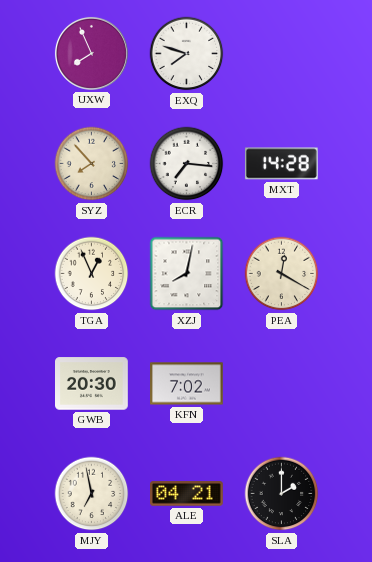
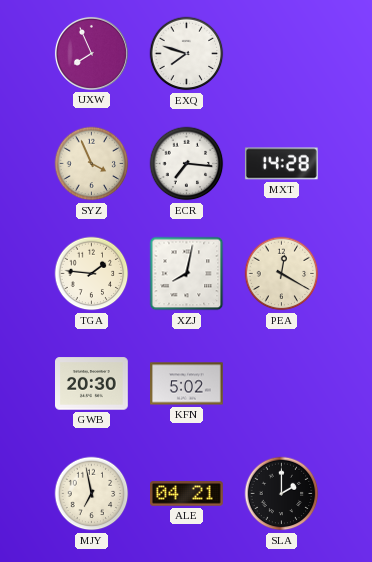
SYZ: 7:53 -> 3:56
TGA: 12:56 -> 1:46
KFN: 7:02 -> 5:02
